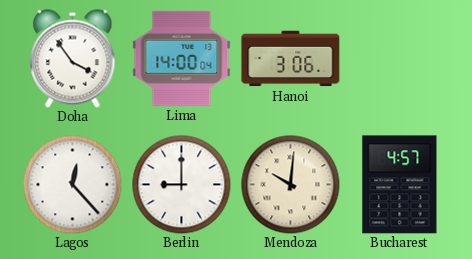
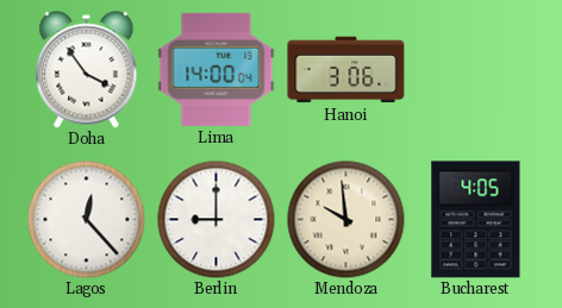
Mendoza: 10:01 -> 9:59
Bucharest: 4:57 -> 4:05
